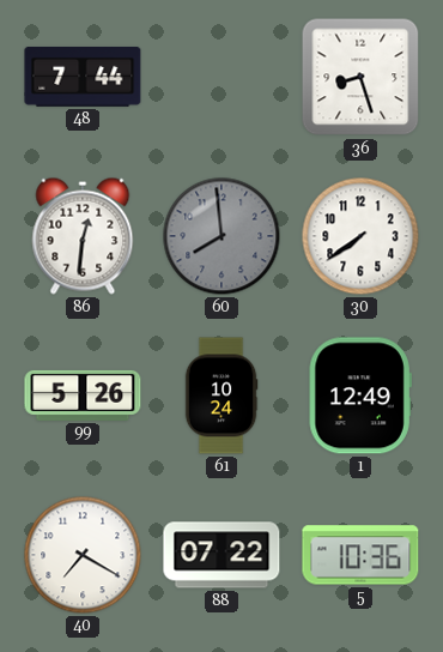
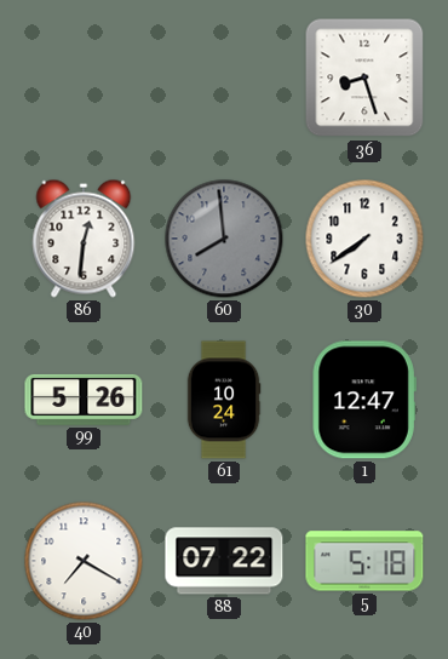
48: 7:44 -> none
1: 12:49 -> 12:47
5: 10:36 -> 5:18
